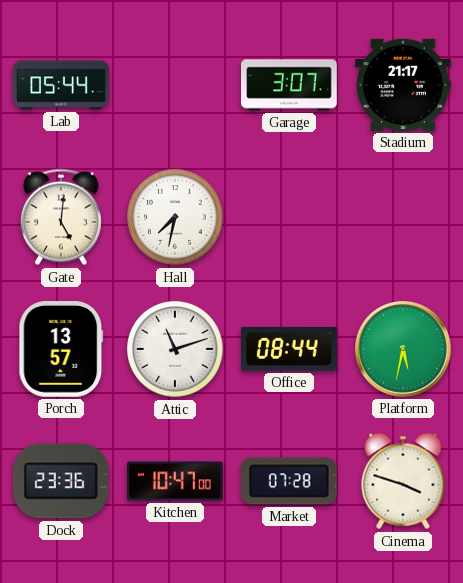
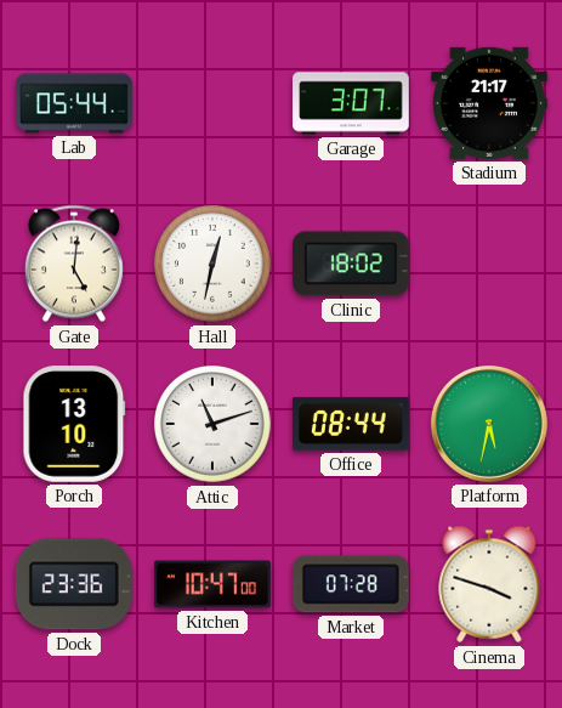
Hall: 7:32 -> 12:32
Clinic: none -> 18:02
Porch: 13:57 -> 13:10
